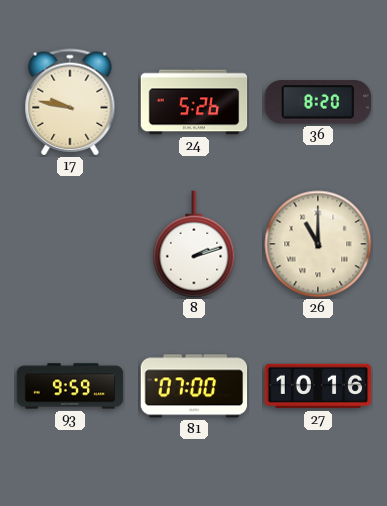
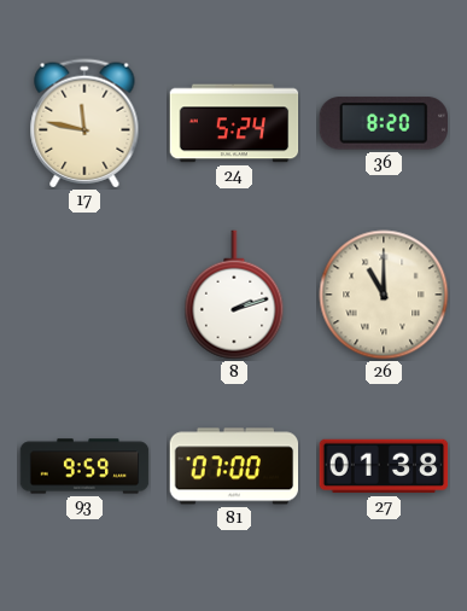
17: 9:47 -> 11:47
24: 5:26 -> 5:24
27: 10:16 -> 01:38
